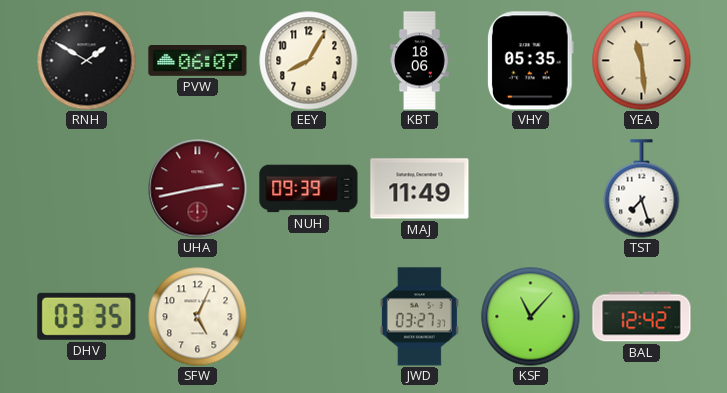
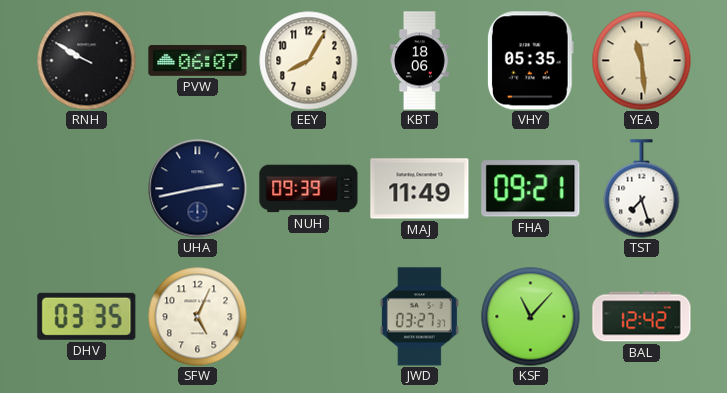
RNH: 1:50 -> 9:50
UHA dial: burgundy -> navy
FHA: none -> 09:21
